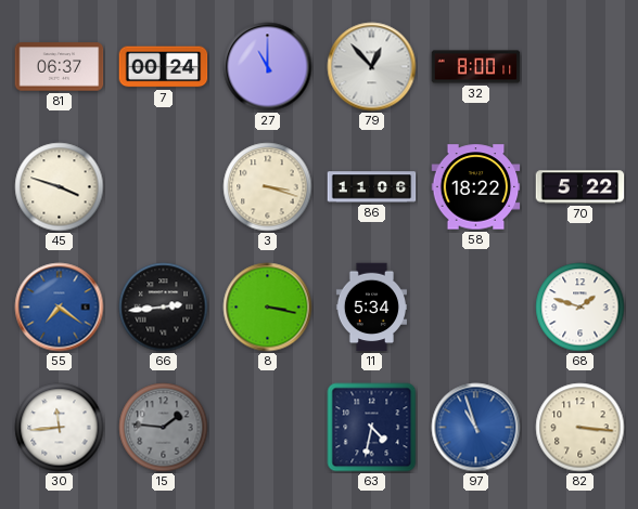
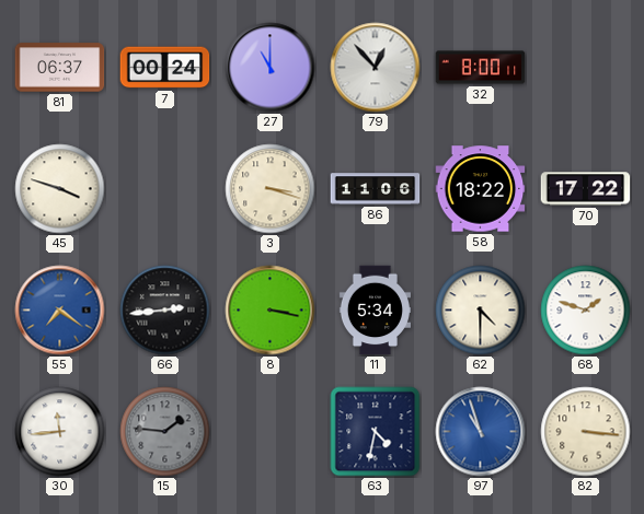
70: 5:22 -> 17:22
62: none -> 4:30
